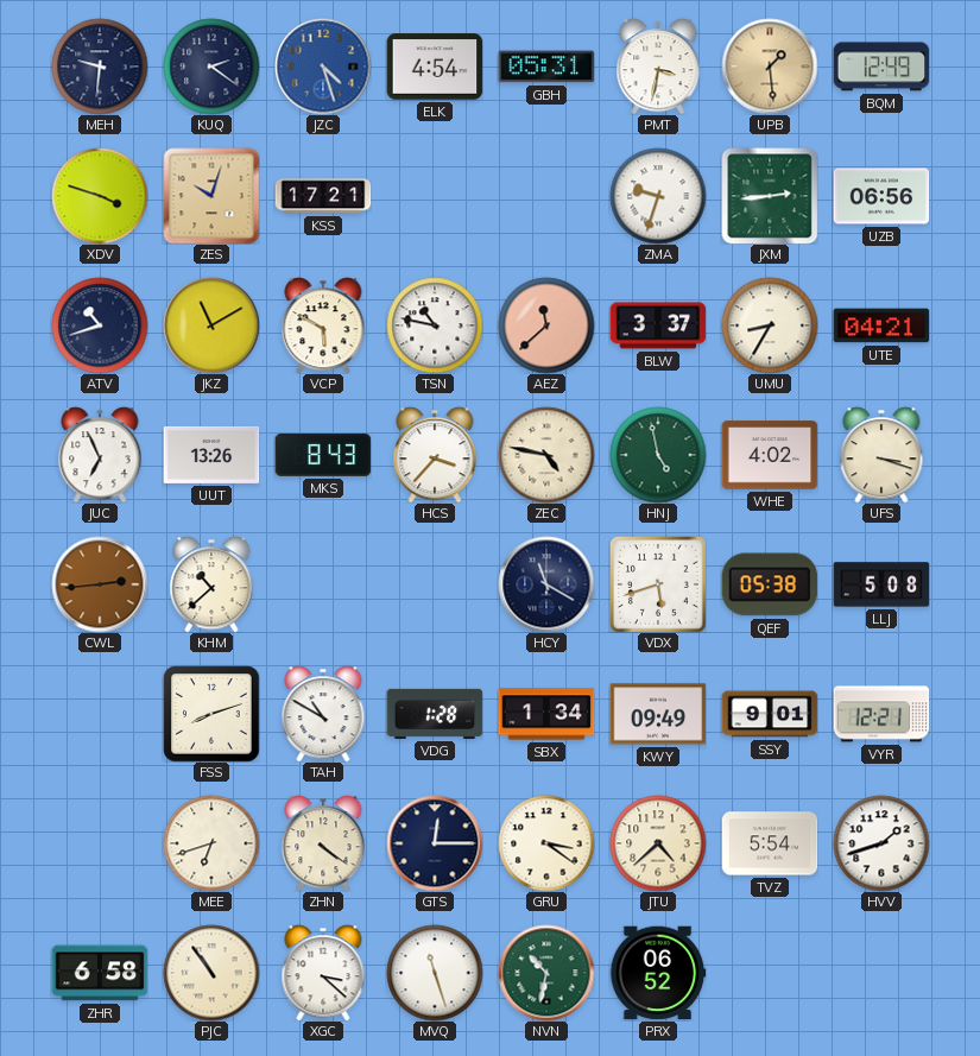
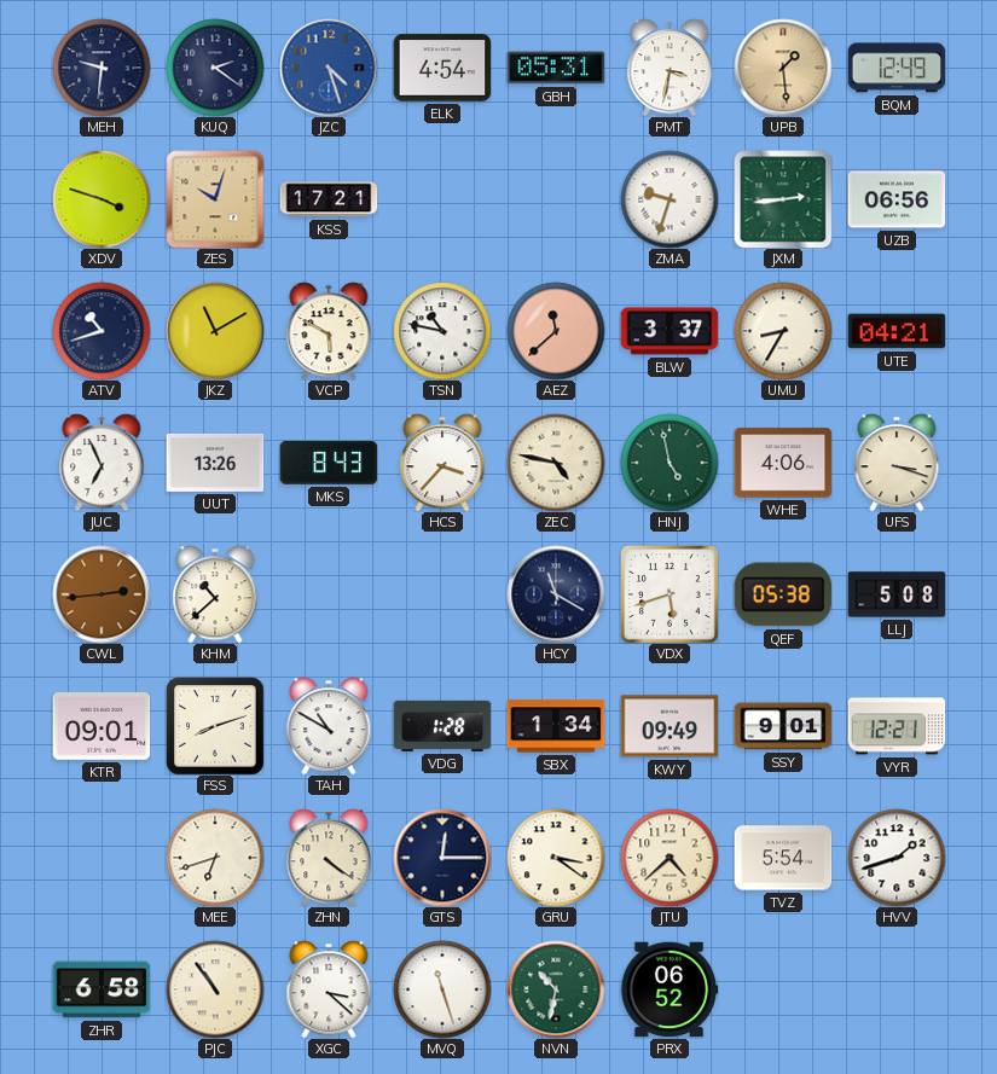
WHE: 4:02 -> 4:06
KTR: none -> 09:01
